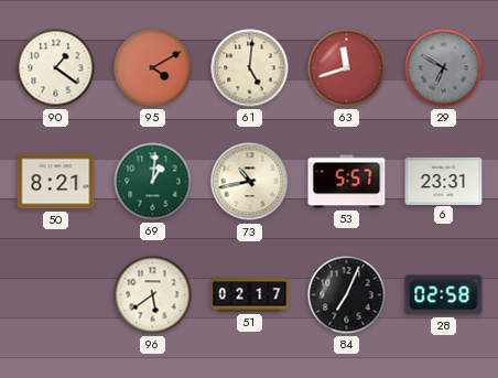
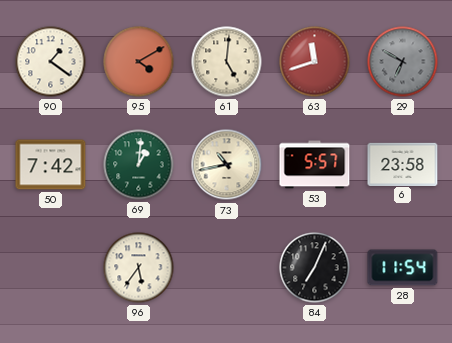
50: 8:21 -> 7:42
6: 23:31 -> 23:58
96: 5:39 -> 5:36
51: 02:17 -> none
28: 02:58 -> 11:54
